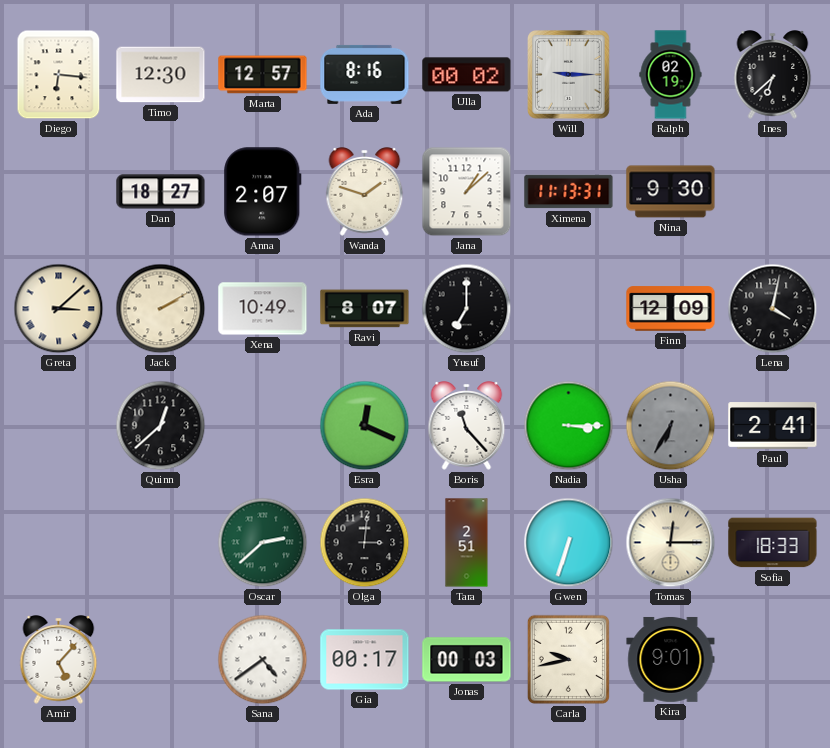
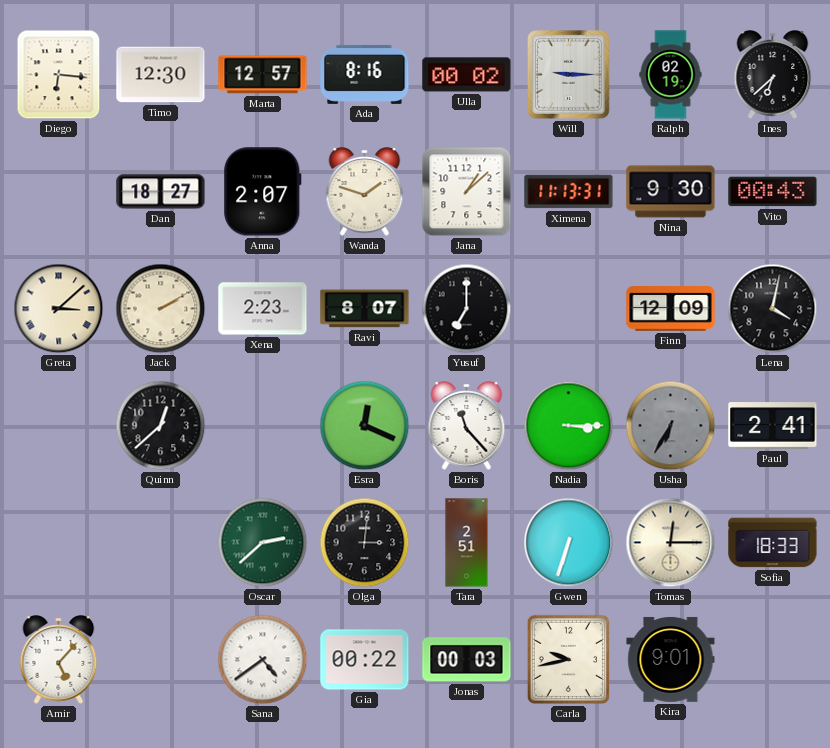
Vito: none -> 00:43
Xena: 10:49 -> 2:23
Gia: 00:17 -> 00:22
